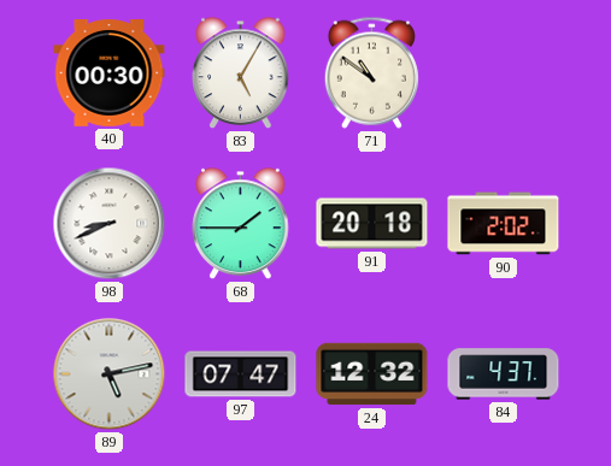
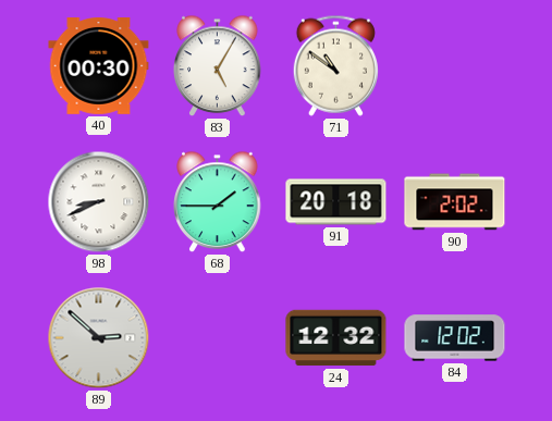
89: 5:13 -> 2:52
97: 07:47 -> none
84: 4:37 -> 12:02
